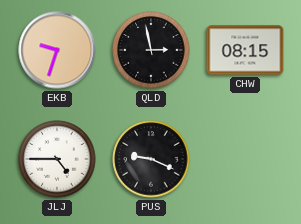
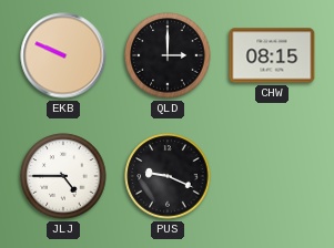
EKB: 9:33 -> 9:49
QLD: 2:58 -> 3:00
